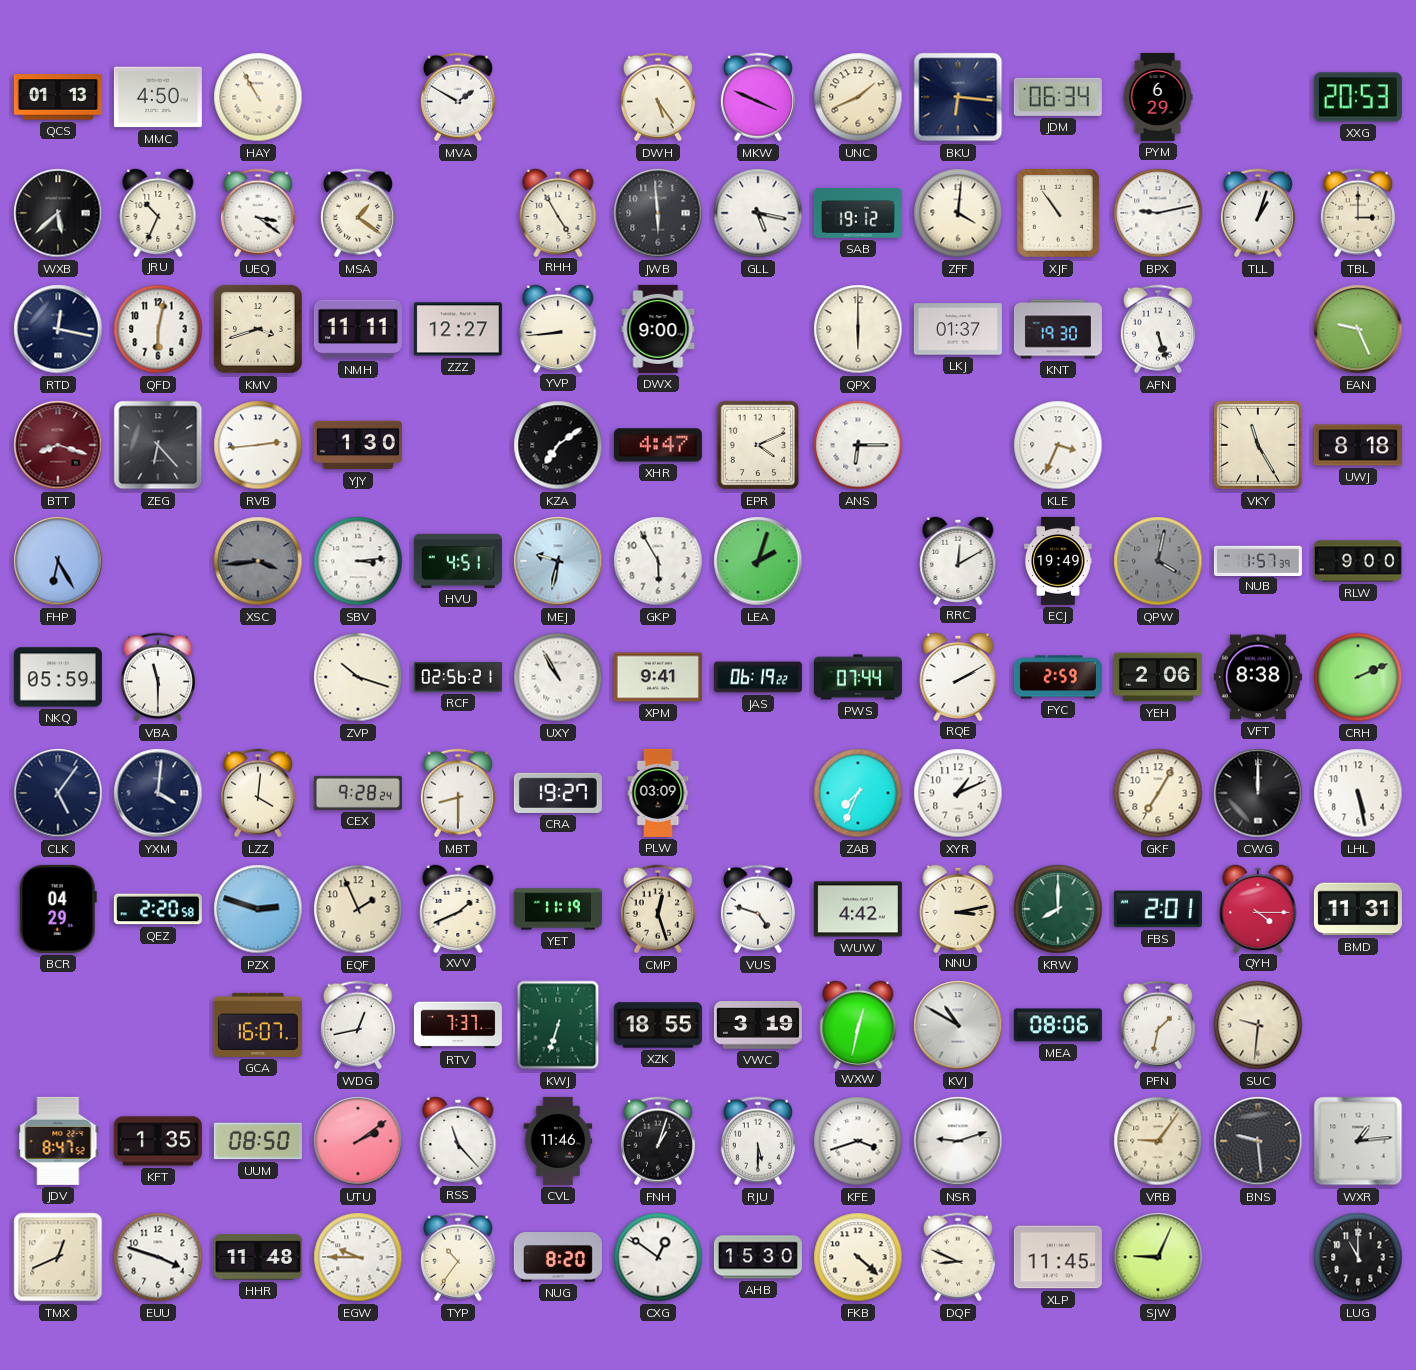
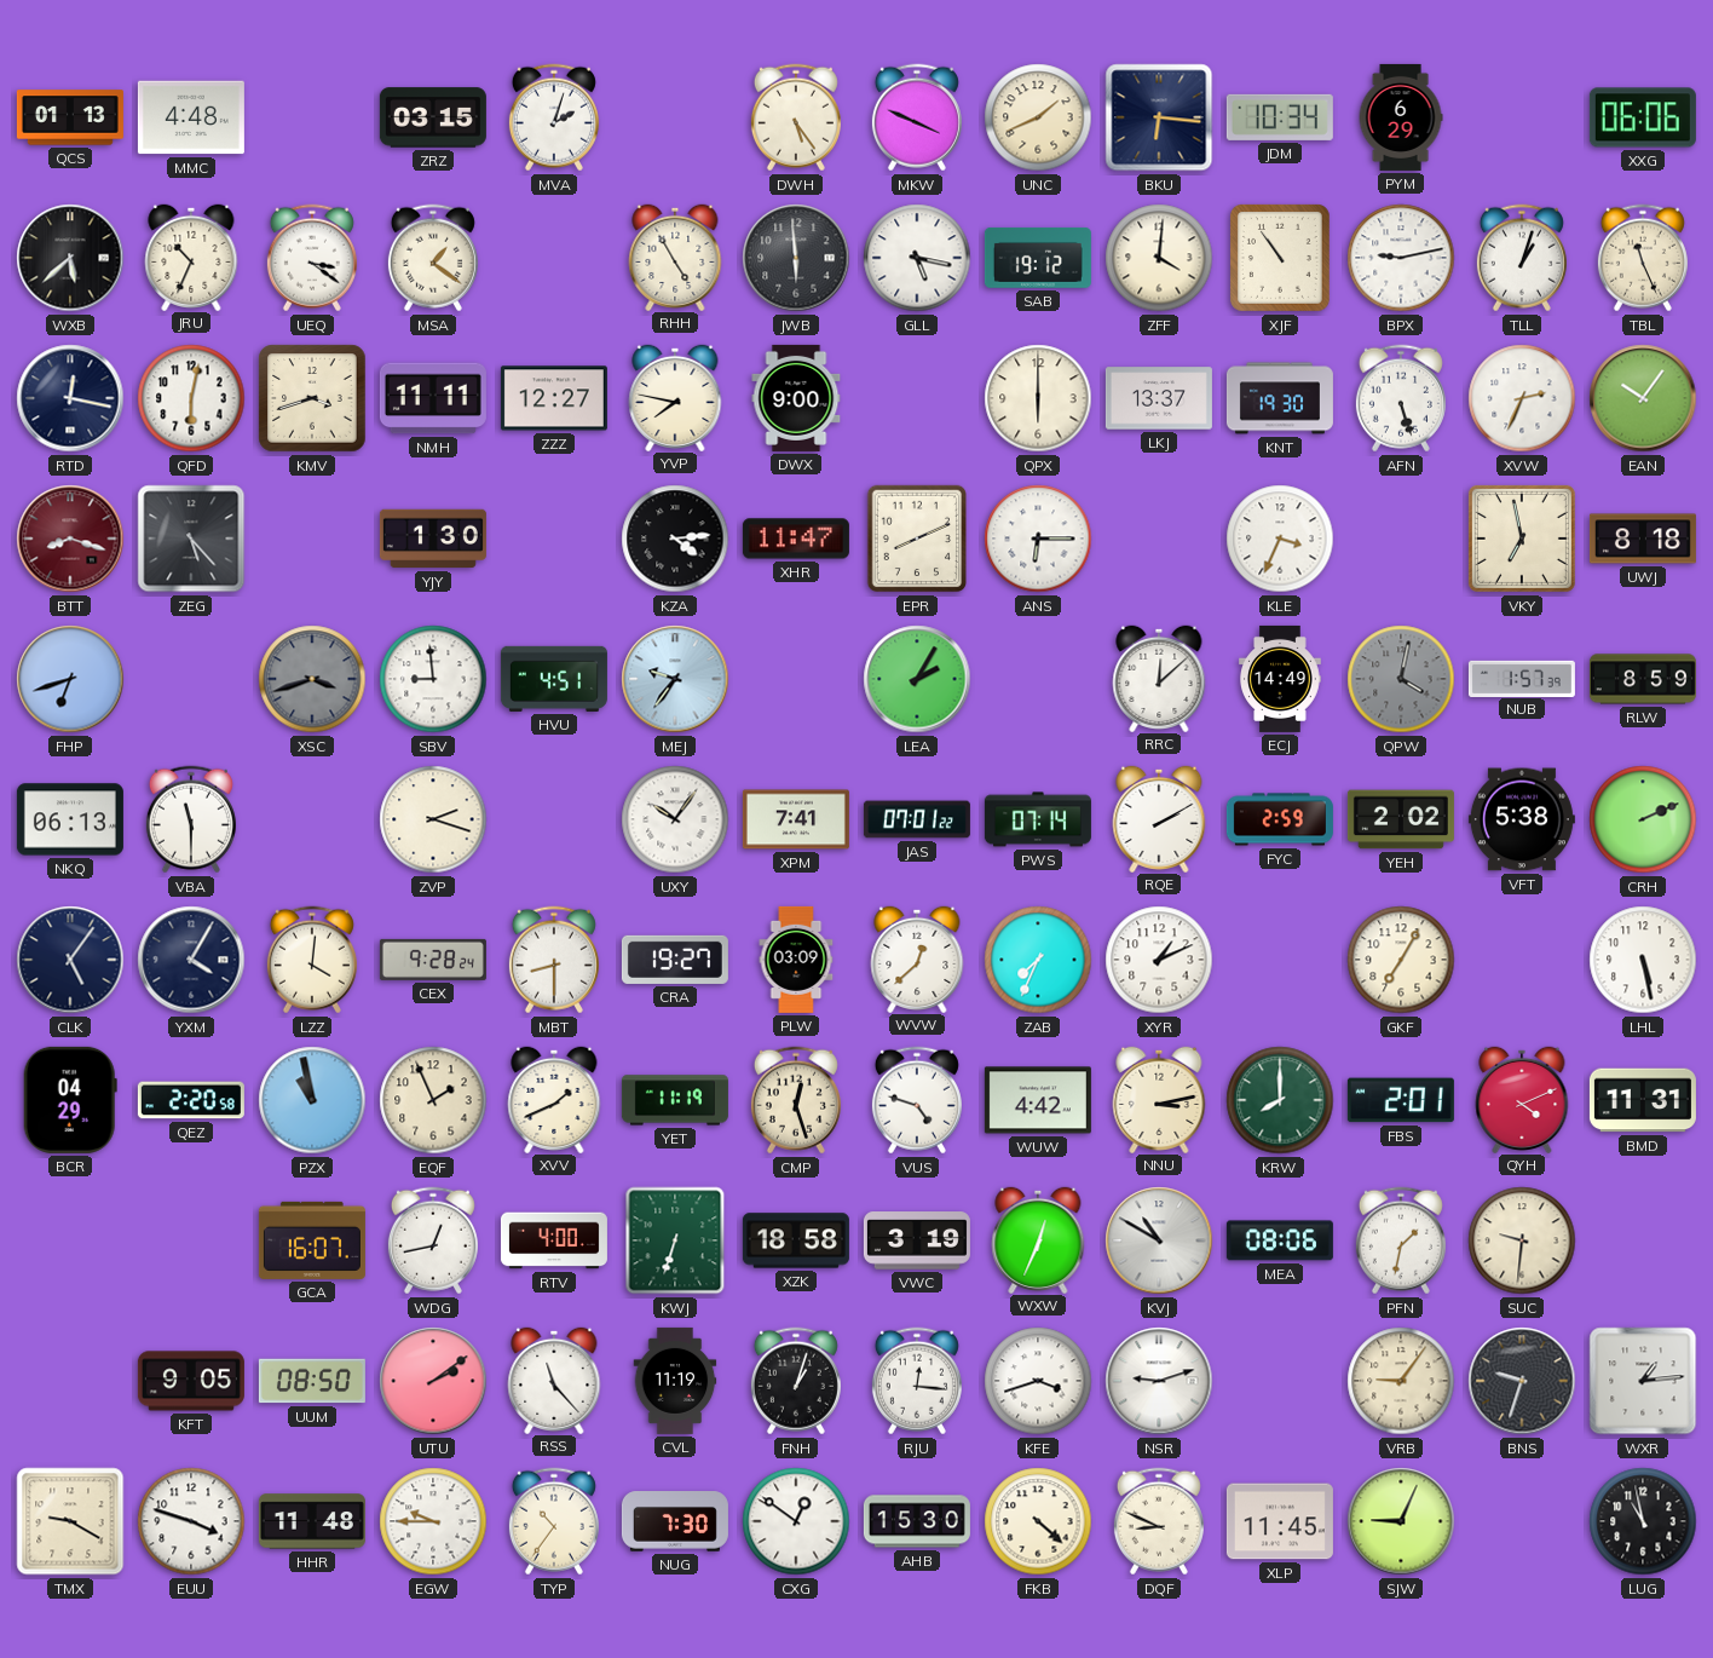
MMC: 4:50 -> 4:48
HAY: 10:55 -> none
ZRZ: none -> 03:15
MVA: 1:50 -> 2:03
JDM: 06:34 -> 10:34
XXG: 20:53 -> 06:06
TBL: 3:00 -> 11:26
YVP: 8:44 -> 7:47
LKJ: 01:37 -> 13:37
XVW: none -> 2:34
EAN: 9:26 -> 10:06
ZEG: 6:23 -> 5:23
RVB: 2:44 -> none
KZA: 7:09 -> 4:14
XHR: 4:47 -> 11:47
EPR: 4:11 -> 8:11
VKY: 11:25 -> 6:58
FHP: 6:25 -> 6:42
XSC: 3:44 -> 3:42
SBV: 3:14 -> 8:59
MEJ: 9:32 -> 9:36
GKP: 5:55 -> none
LEA: 2:03 -> 2:05
RRC: 12:10 -> 12:08
ECJ: 19:49 -> 14:49
RLW: 9:00 -> 8:59
NKQ: 05:59 -> 06:13
ZVP: 10:18 -> 2:18
RCF: 02:56 -> none
UXY: 10:55 -> 10:06
XPM: 9:41 -> 7:41
JAS: 06:19 -> 07:01
PWS: 07:44 -> 07:14
YEH: 2:06 -> 2:02
VFT: 8:38 -> 5:38
YXM: 4:01 -> 4:05
WVW: none -> 12:38
CWG: 12:00 -> none
PZX: 2:48 -> 10:58
QYH: 4:15 -> 4:11
RTV: 7:37 -> 4:00
XZK: 18:55 -> 18:58
WXW: 12:32 -> 12:34
JDV: 8:47 -> none
KFT: 1:35 -> 9:05
CVL: 11:46 -> 11:19
RJU: 5:30 -> 12:16
BNS: 9:29 -> 9:33
TMX: 12:41 -> 9:20
NUG: 8:20 -> 7:30
LUG: 11:00 -> 10:58
